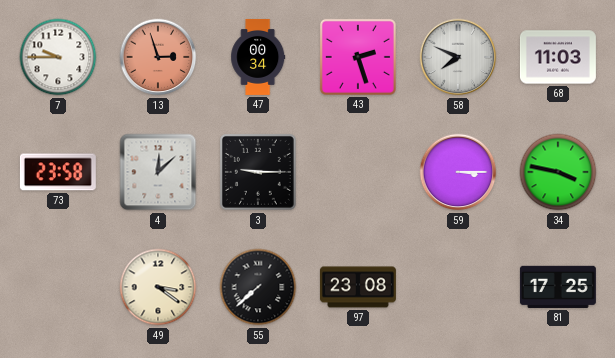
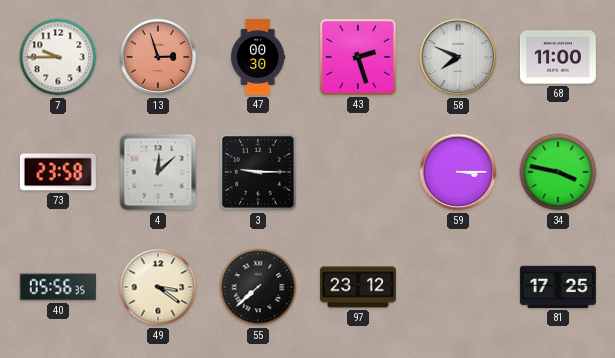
47: 00:34 -> 00:30
68: 11:03 -> 11:00
40: none -> 05:56
97: 23:08 -> 23:12
